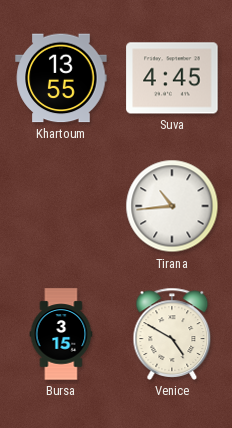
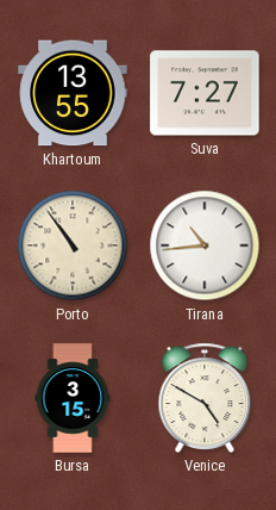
Suva: 4:45 -> 7:27
Porto: none -> 10:54
